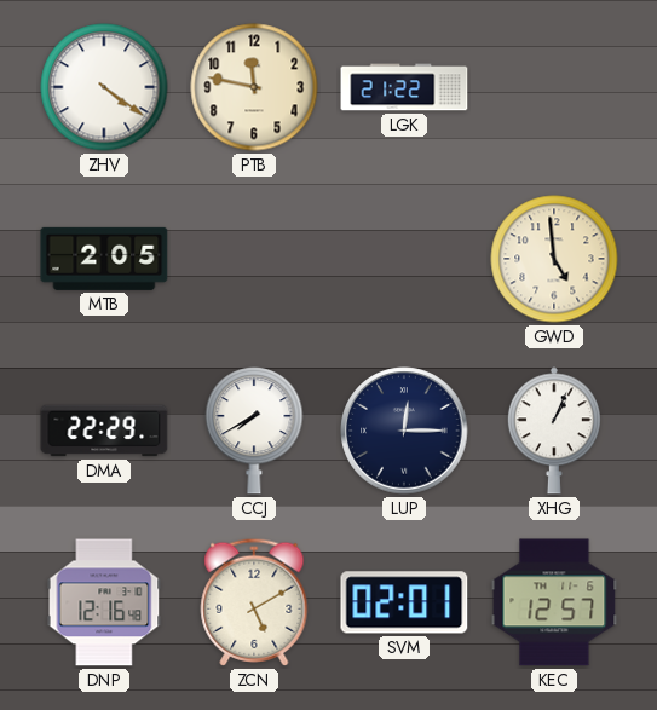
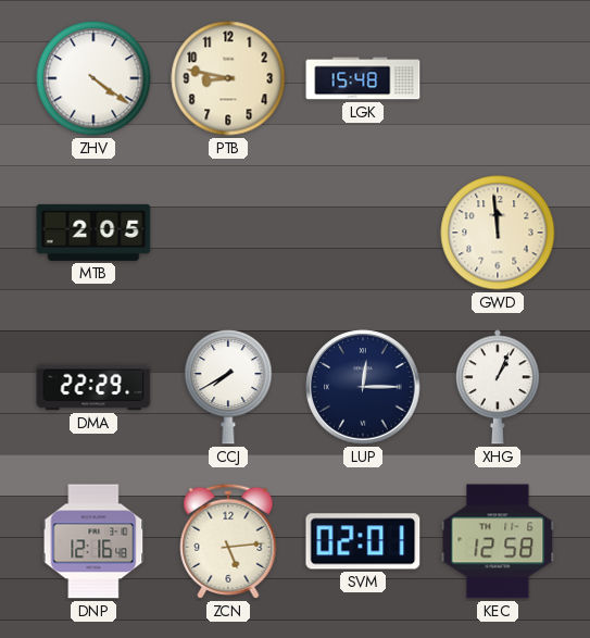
PTB: 11:47 -> 8:47
LGK: 21:22 -> 15:48
GWD: 4:59 -> 11:59
ZCN: 5:10 -> 5:14
KEC: 12:57 -> 12:58
